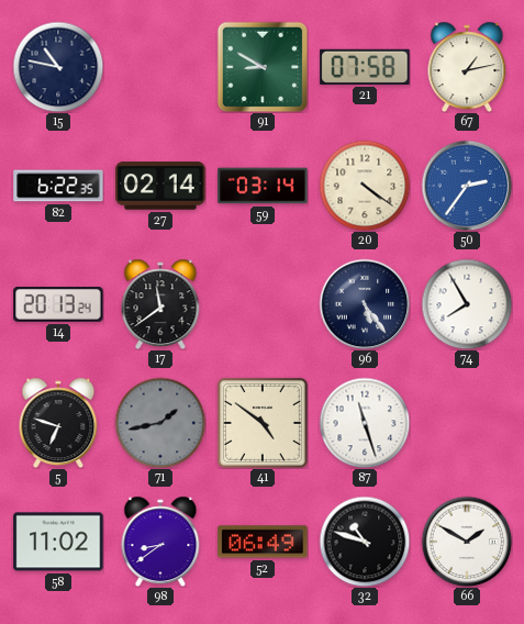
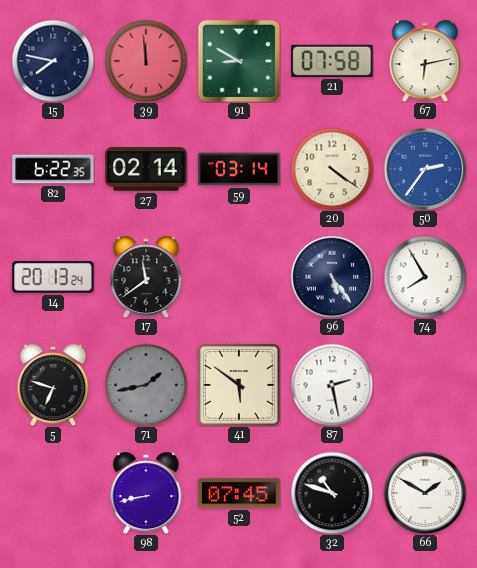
15: 10:47 -> 7:47
39: none -> 11:59
67: 1:13 -> 6:13
41: 4:51 -> 5:51
87: 11:27 -> 2:28
58: 11:02 -> none
98: 8:39 -> 8:43
52: 06:49 -> 07:45
